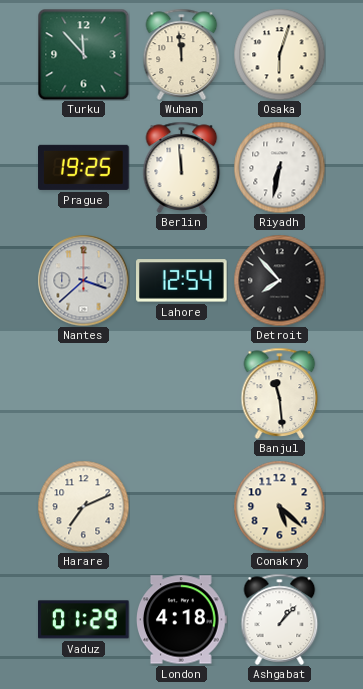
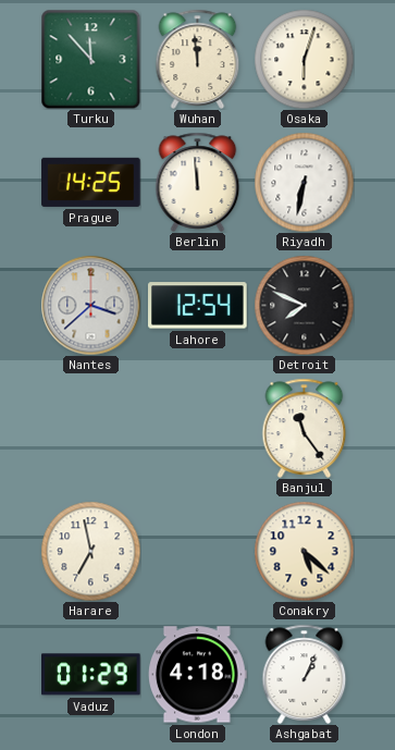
Prague: 19:25 -> 14:25
Detroit: 7:53 -> 7:49
Banjul: 11:29 -> 11:24
Harare: 7:11 -> 6:58
Ashgabat: 1:07 -> 1:04
